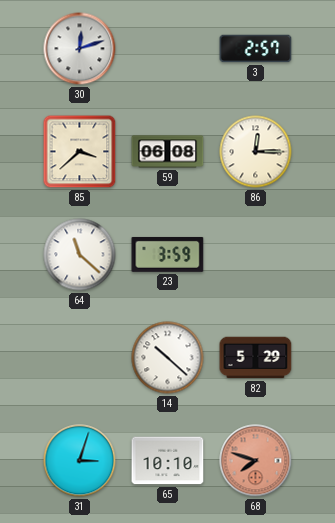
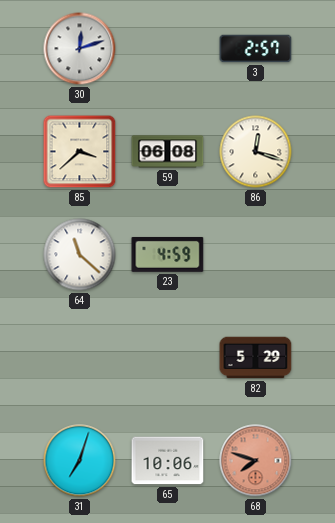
86: 12:15 -> 12:18
23: 3:59 -> 4:59
14: 10:22 -> none
31: 3:03 -> 7:03
65: 10:10 -> 10:06
